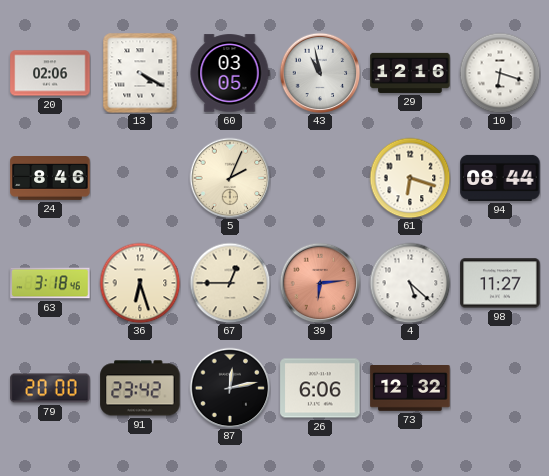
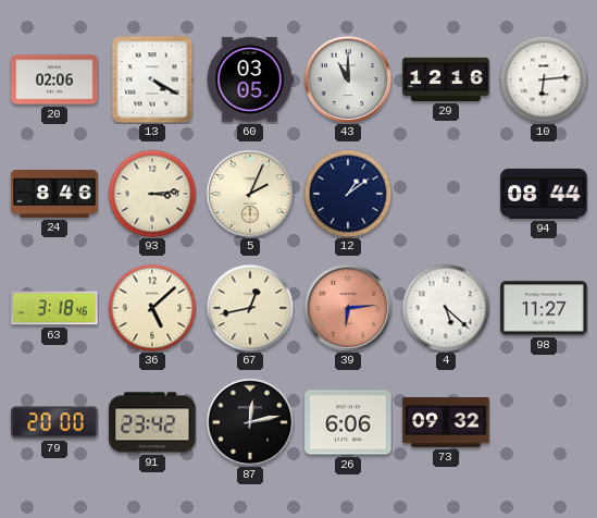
43: 10:58 -> 11:00
10: 6:18 -> 6:14
93: none -> 3:14
12: none -> 1:09
61: 6:18 -> none
36: 6:27 -> 5:08
67: 12:45 -> 12:43
73: 12:32 -> 09:32
